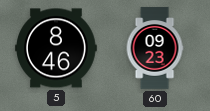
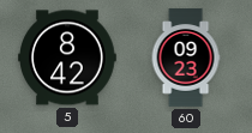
5: 8:46 -> 8:42
